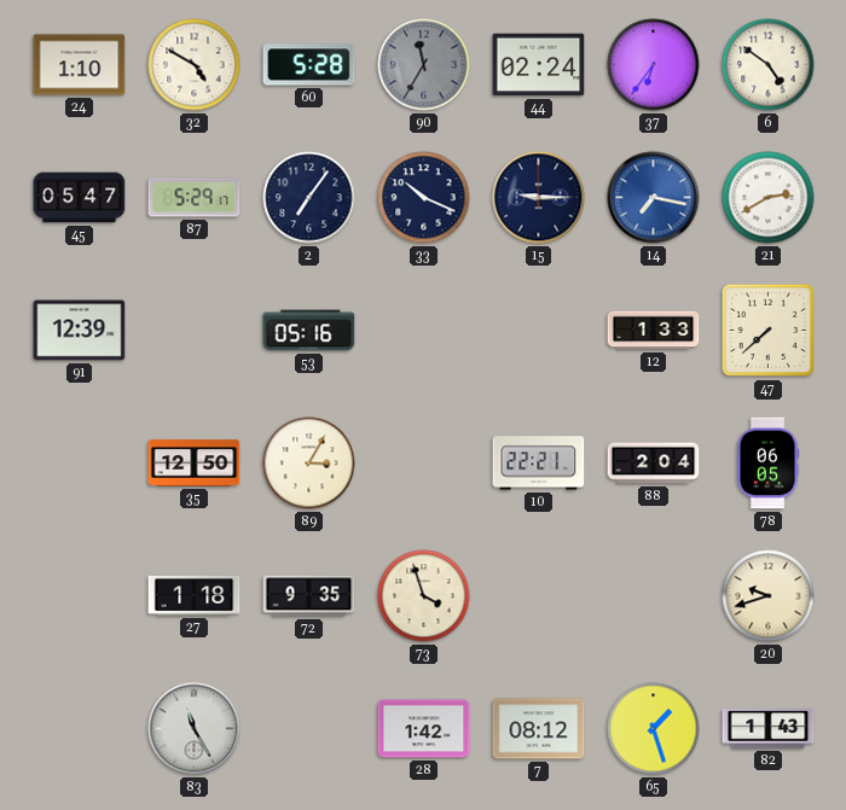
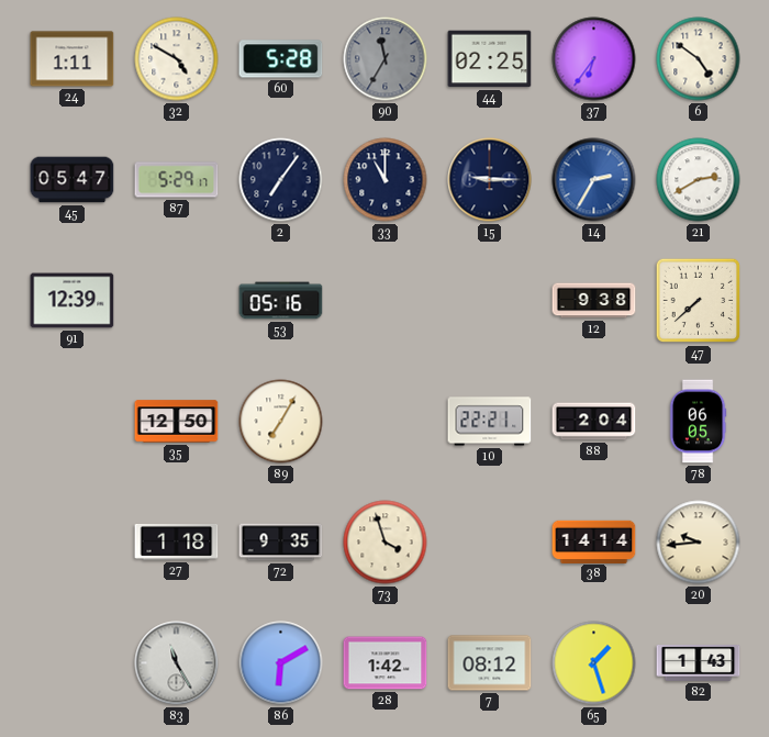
24: 1:10 -> 1:11
44: 02:24 -> 02:25
33: 10:19 -> 11:00
14: 7:17 -> 2:35
12: 1:33 -> 9:38
89: 3:05 -> 7:05
38: none -> 14:14
20: 9:42 -> 9:44
86: none -> 6:10
